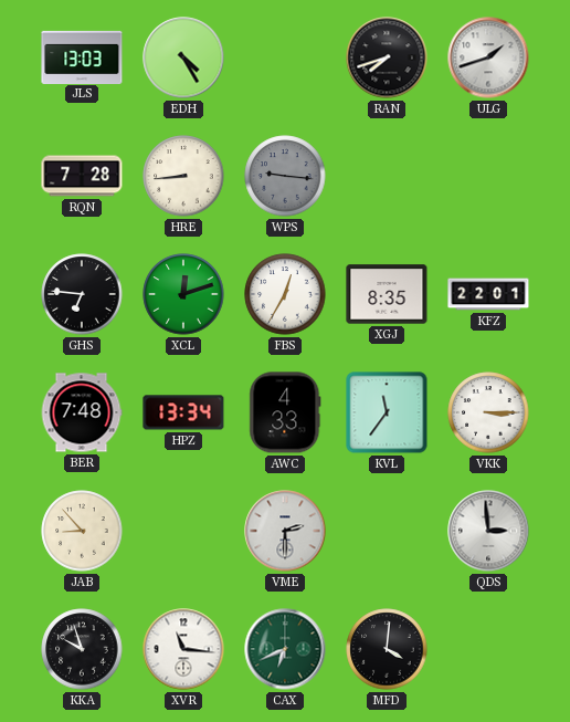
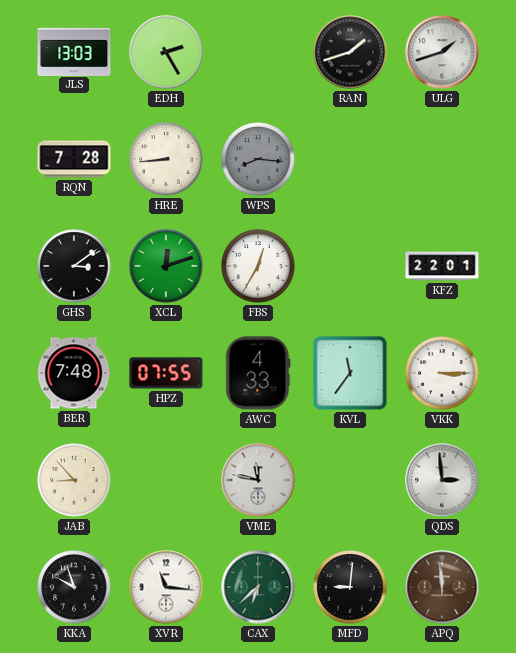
EDH: 4:25 -> 2:25
RAN: 7:42 -> 1:42
WPS: 9:16 -> 8:16
GHS: 6:46 -> 3:09
XGJ: 8:35 -> none
HPZ: 13:34 -> 07:55
VME: 2:30 -> 11:47
CAX: 6:41 -> 6:38
MFD: 4:01 -> 9:01
APQ: none -> 11:59
